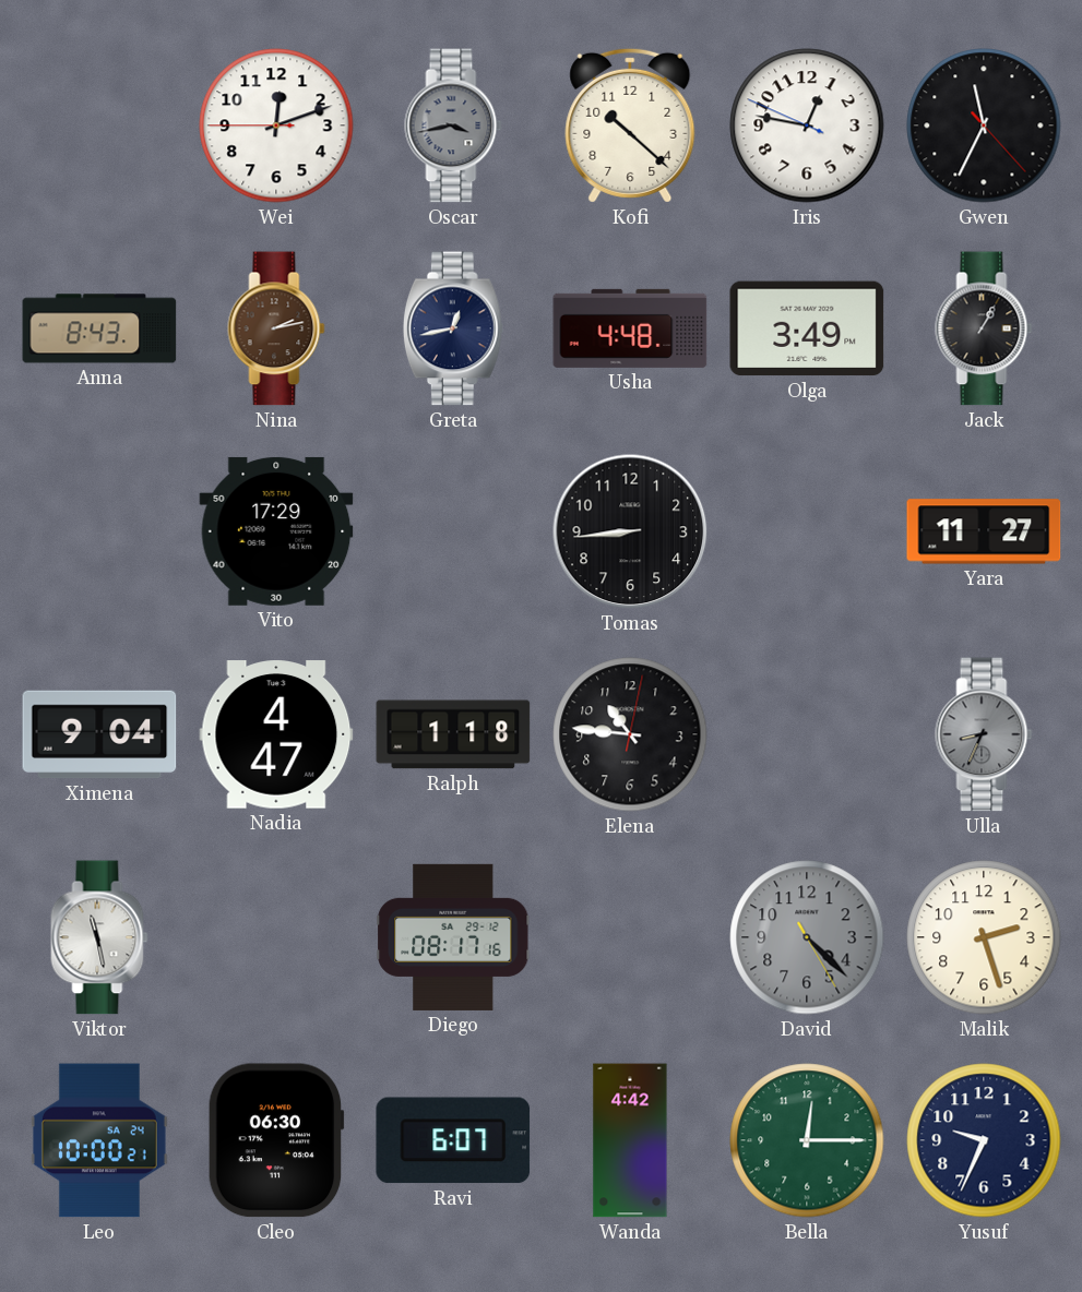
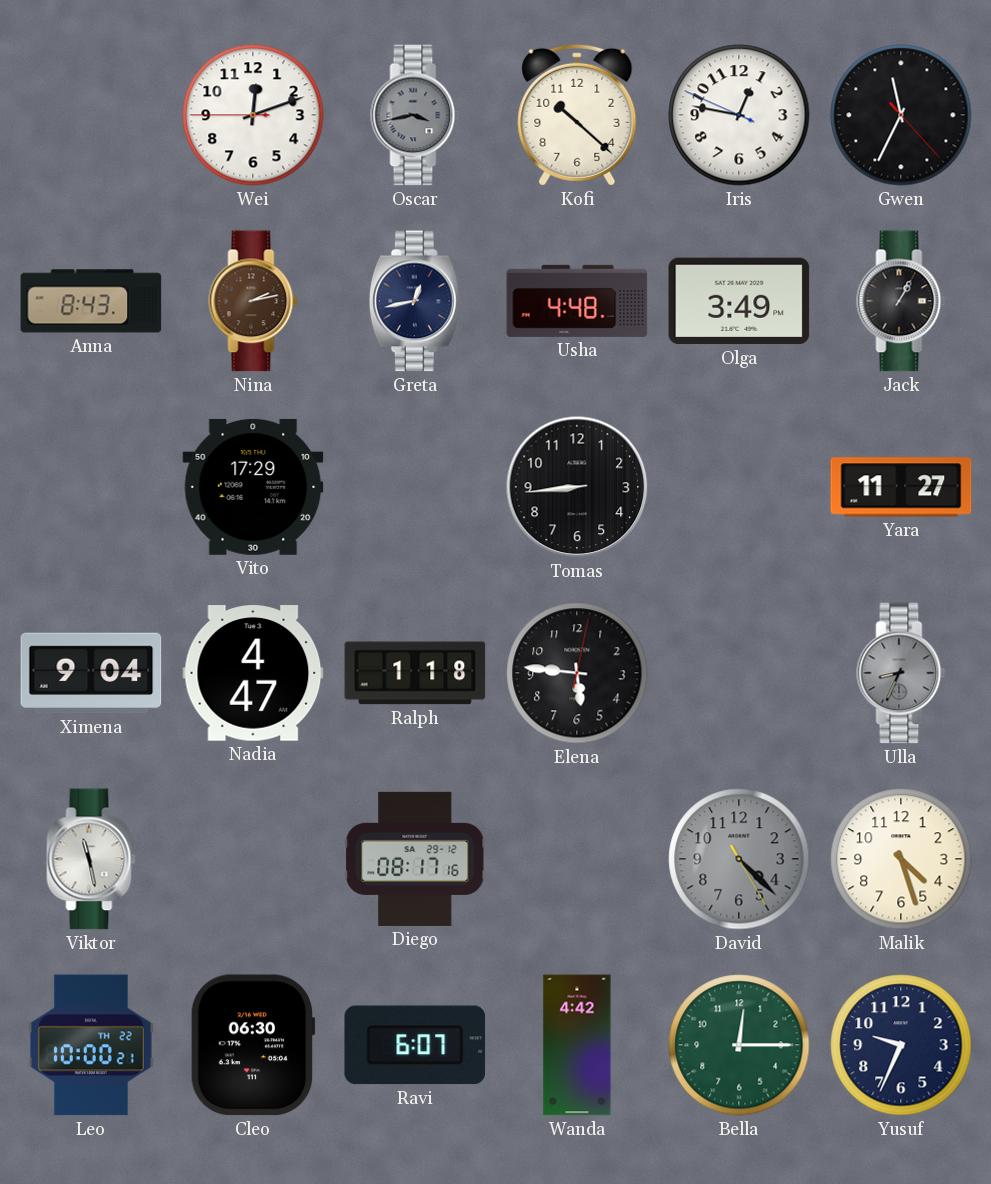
Elena: 10:46 -> 5:46
Malik: 2:27 -> 4:27
Leo date: SA 24 -> TH 22
